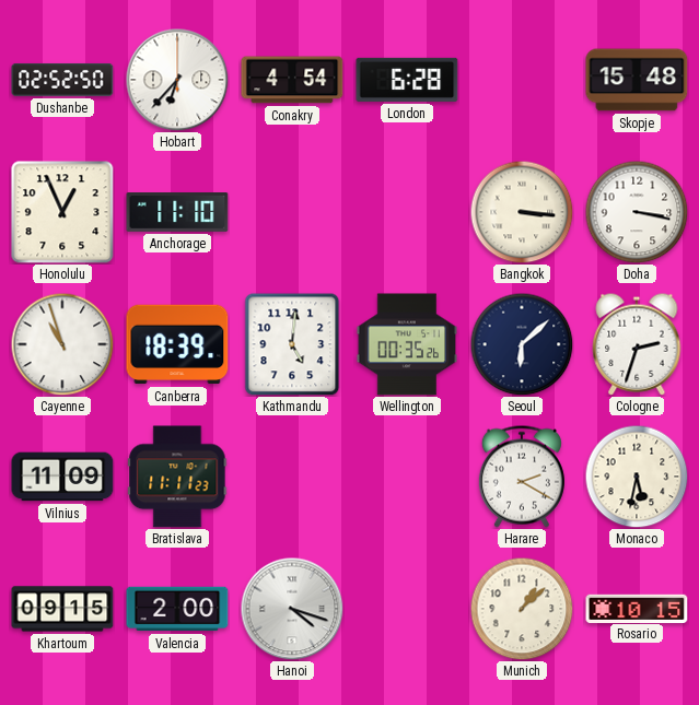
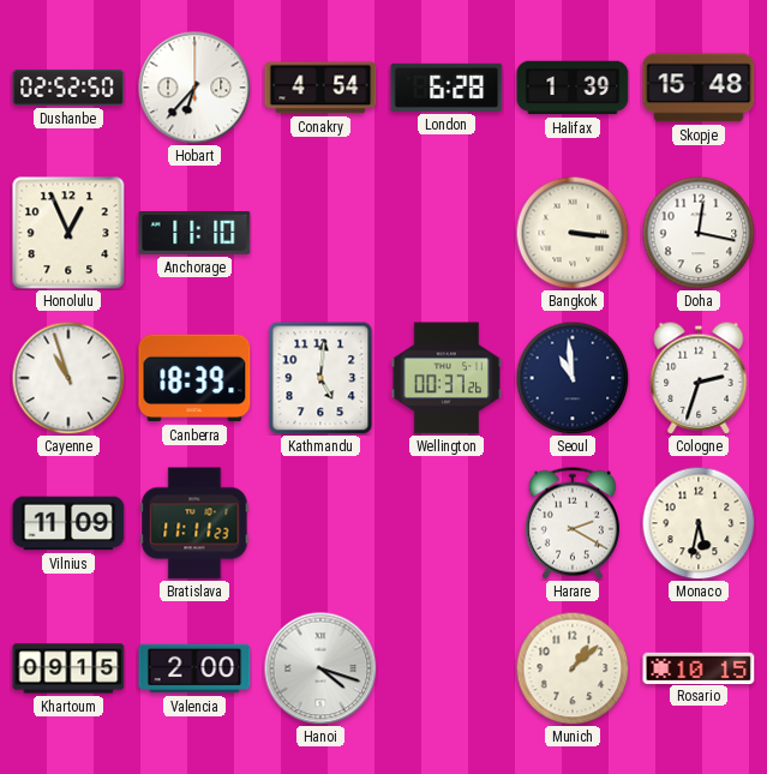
Halifax: none -> 1:39
Doha: 3:17 -> 12:17
Wellington: 00:35 -> 00:37
Seoul: 6:08 -> 10:59
